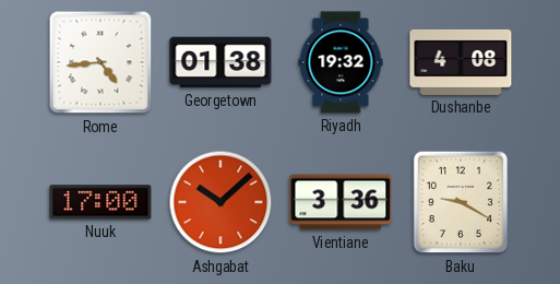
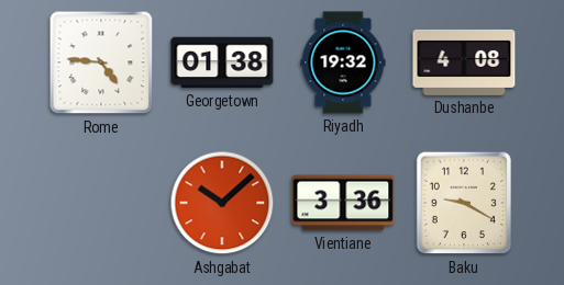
Rome: 4:44 -> 4:46
Nuuk: 17:00 -> none
